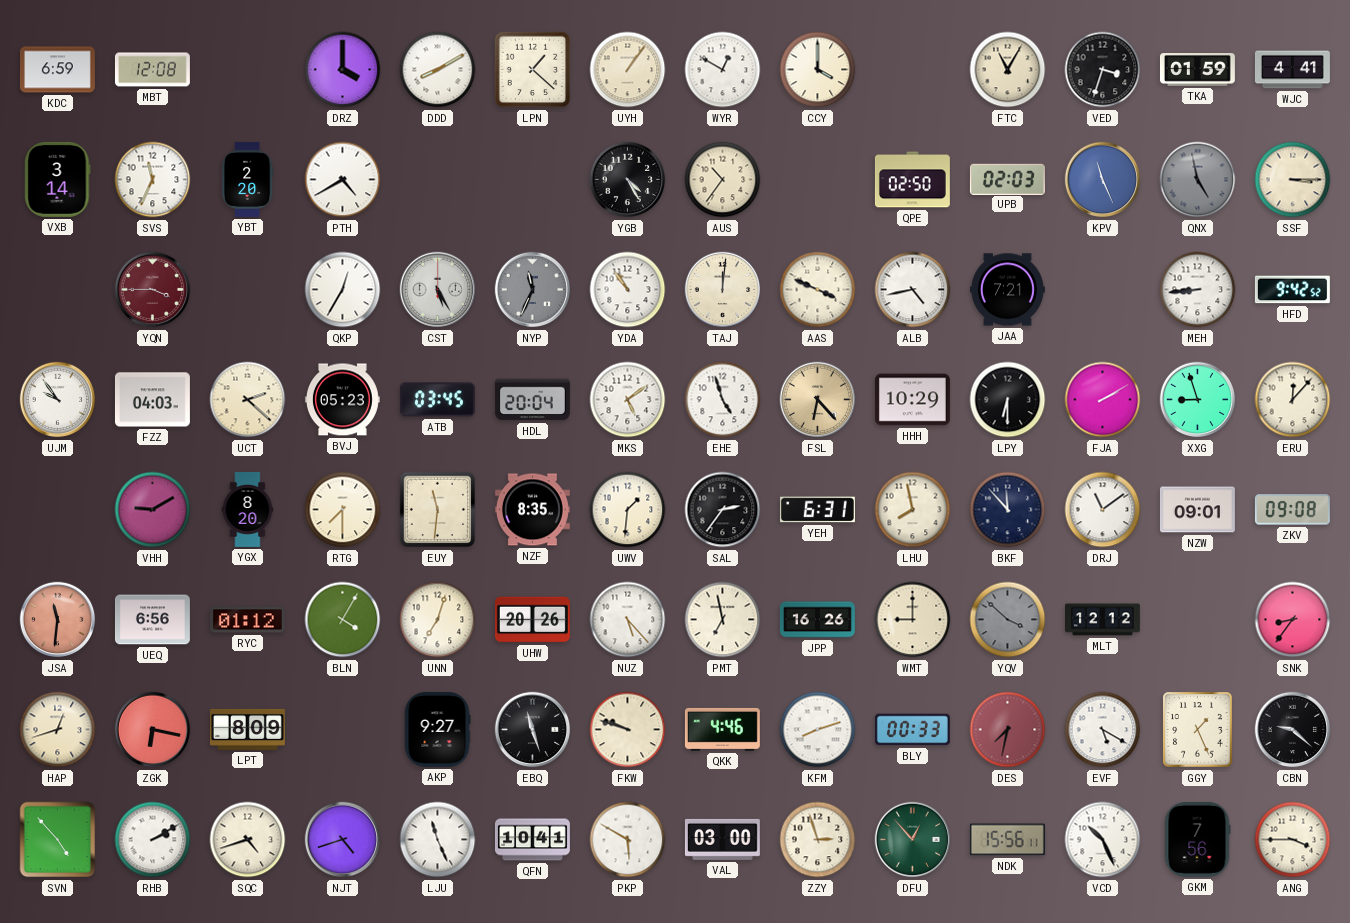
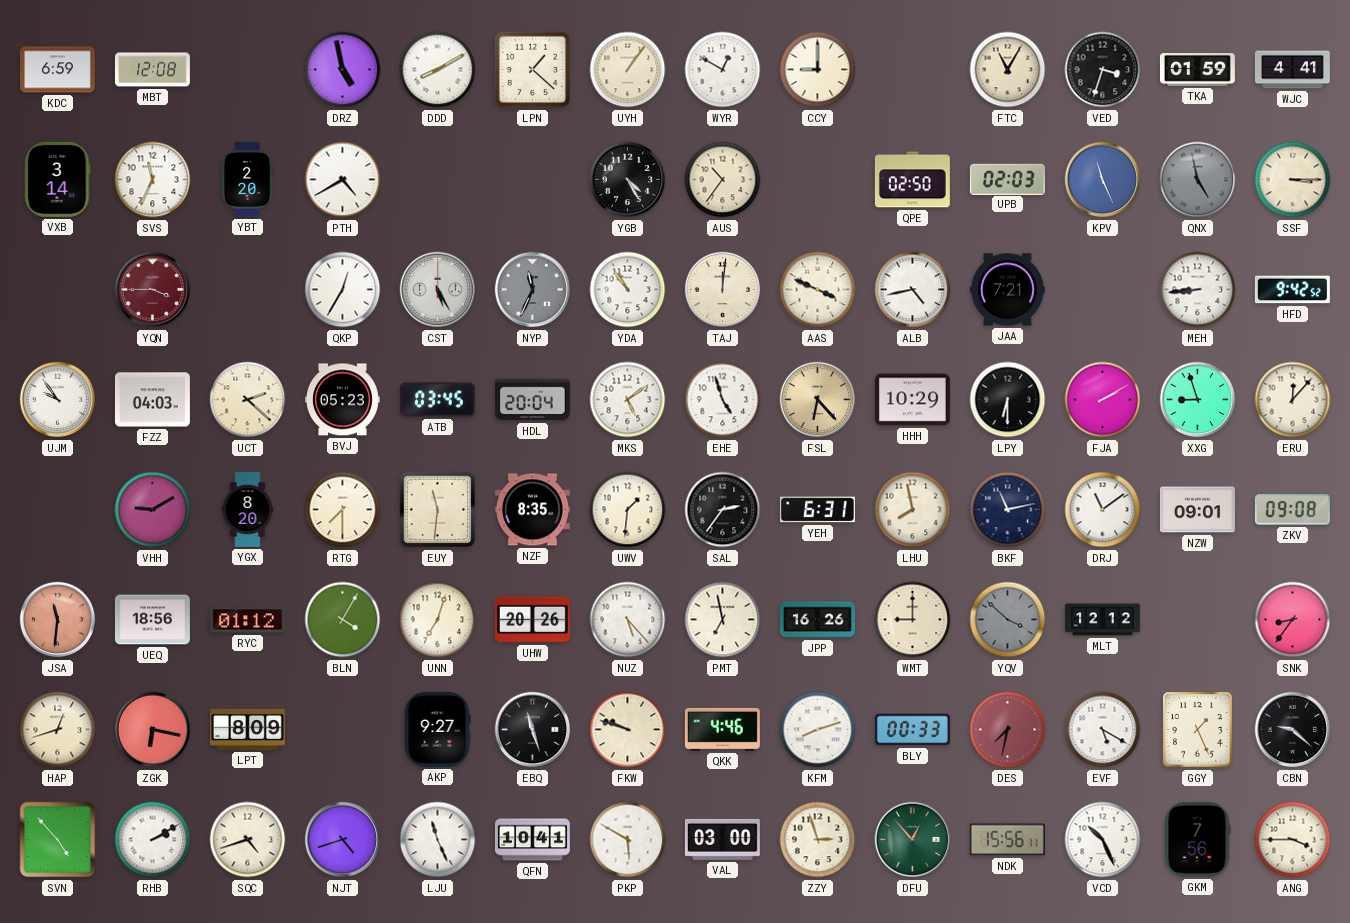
DRZ: 4:00 -> 4:58
CCY: 4:00 -> 9:00
BKF: 11:53 -> 11:13
UEQ: 6:56 -> 18:56
